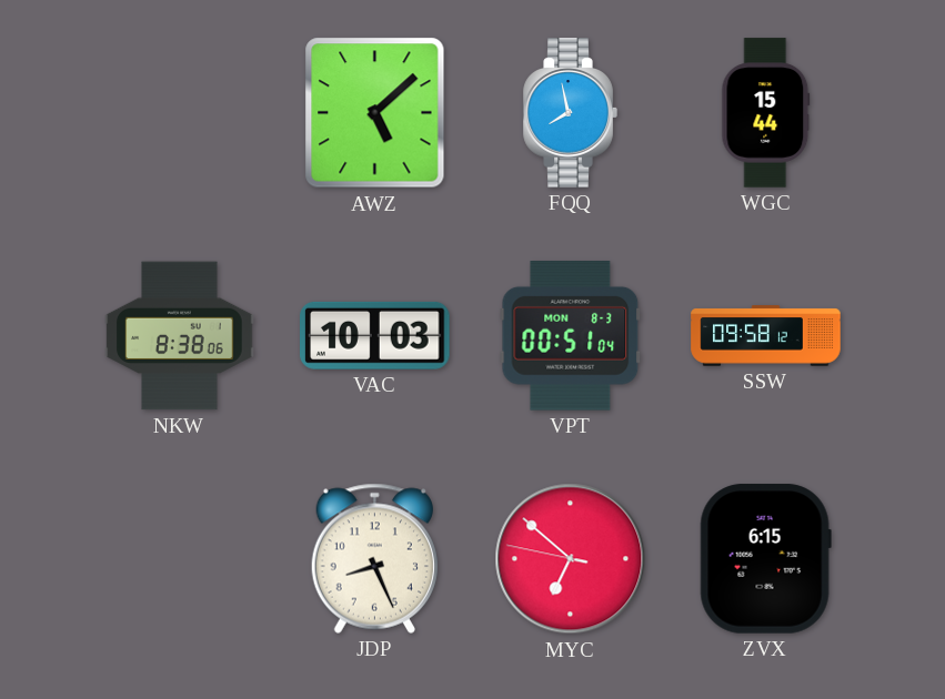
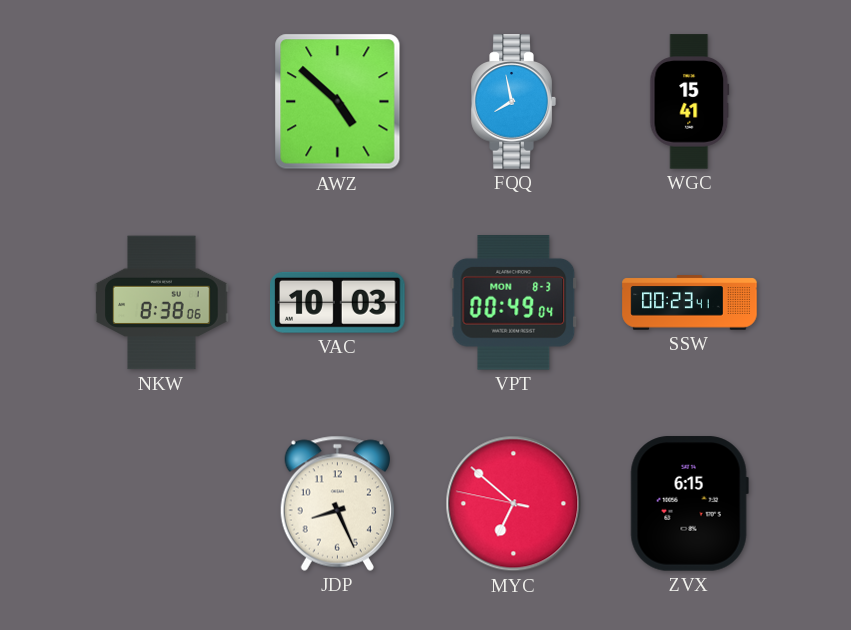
AWZ: 5:08 -> 4:52
WGC: 15:44 -> 15:41
VPT: 00:51 -> 00:49
SSW: 09:58 -> 00:23
